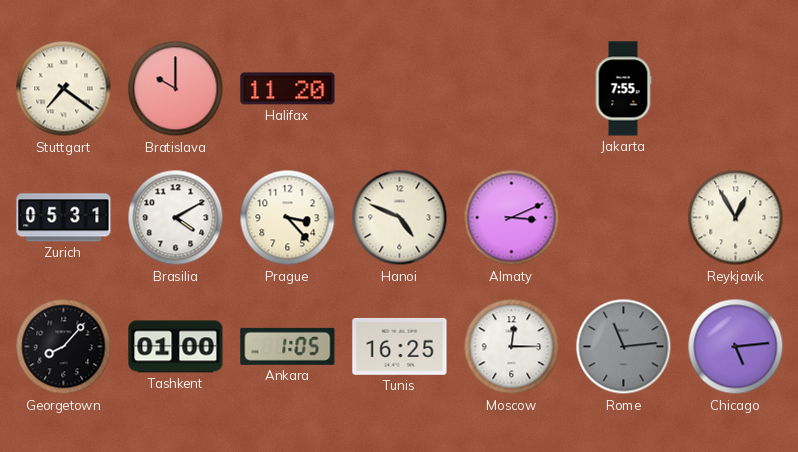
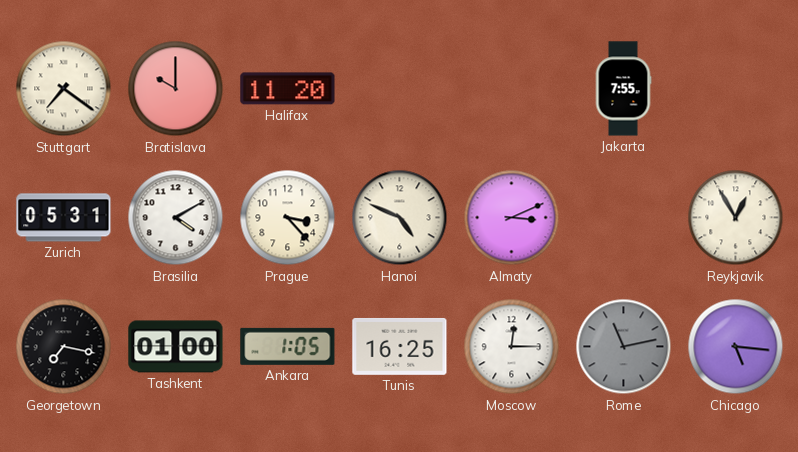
Georgetown: 8:07 -> 7:17
Rome: 11:14 -> 11:13
Chicago: 5:14 -> 5:16
